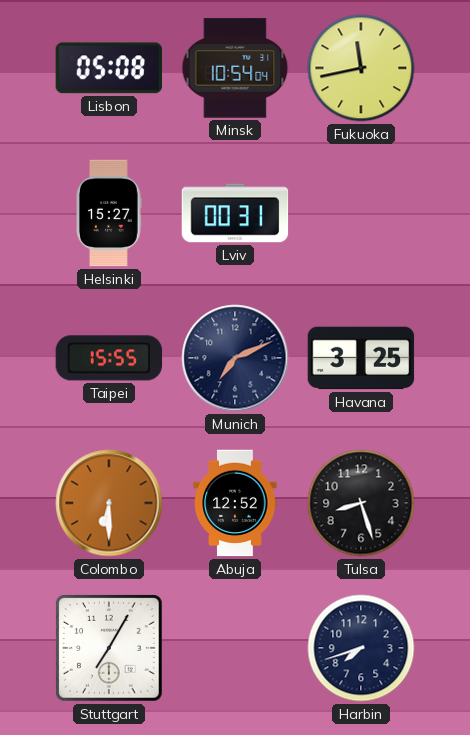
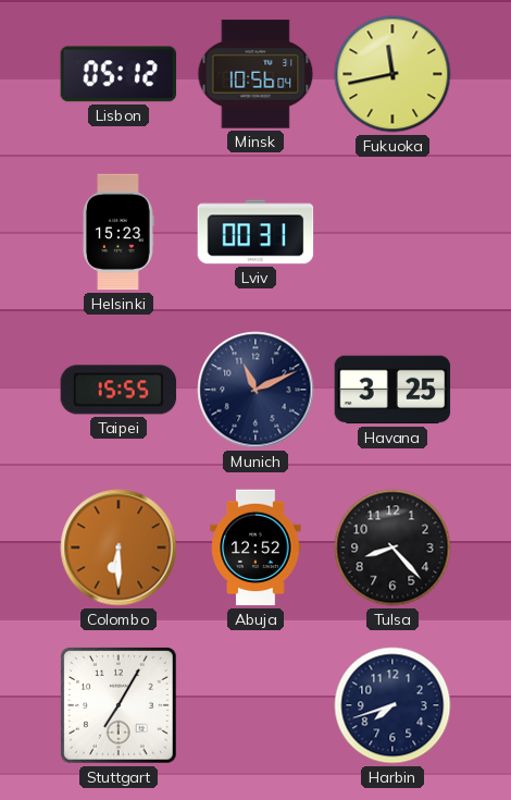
Lisbon: 05:08 -> 05:12
Minsk: 10:54 -> 10:56
Helsinki: 15:27 -> 15:23
Munich: 7:11 -> 11:11
Tulsa: 8:27 -> 8:23
